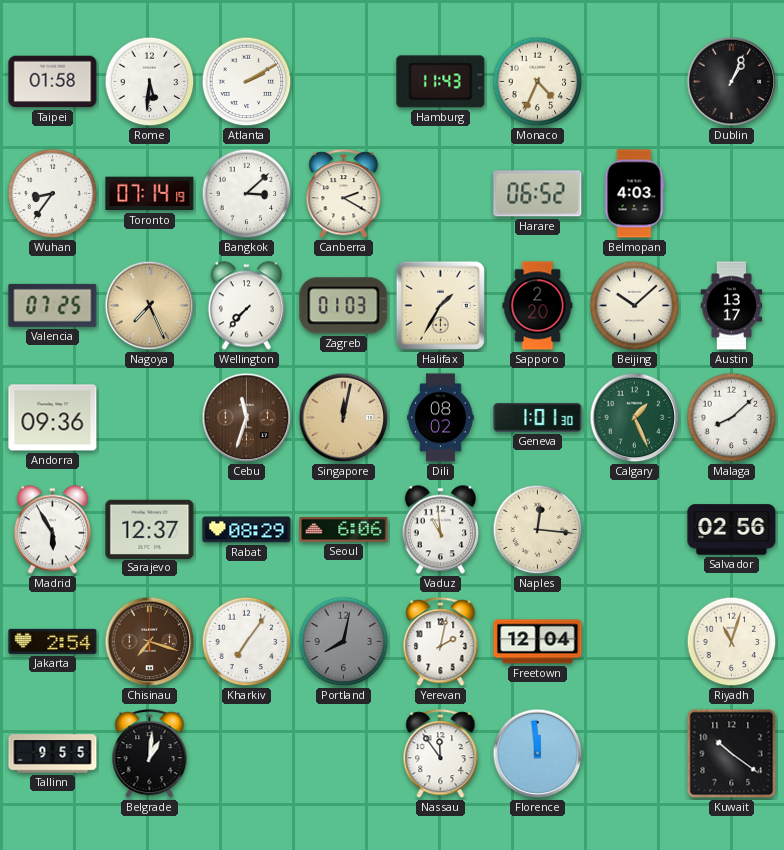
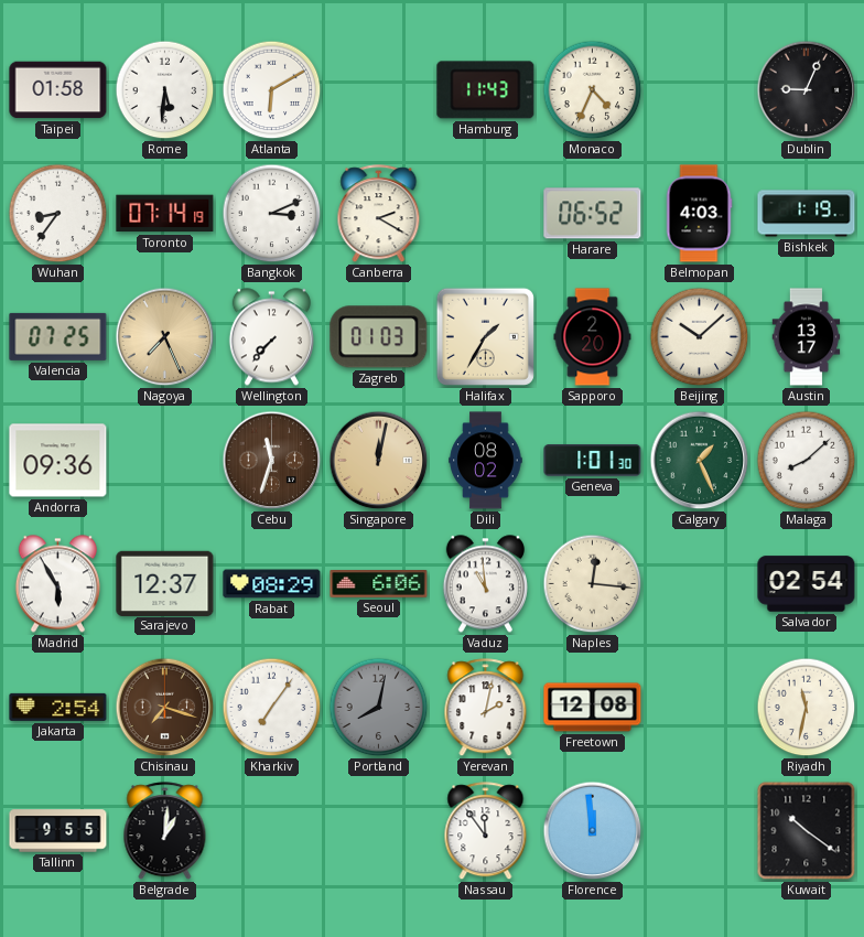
Atlanta: 2:10 -> 6:10
Dublin: 1:04 -> 9:04
Bangkok: 3:08 -> 3:11
Bishkek: none -> 1:19
Salvador: 02:56 -> 02:54
Freetown: 12:04 -> 12:08
Riyadh: 11:03 -> 11:32
